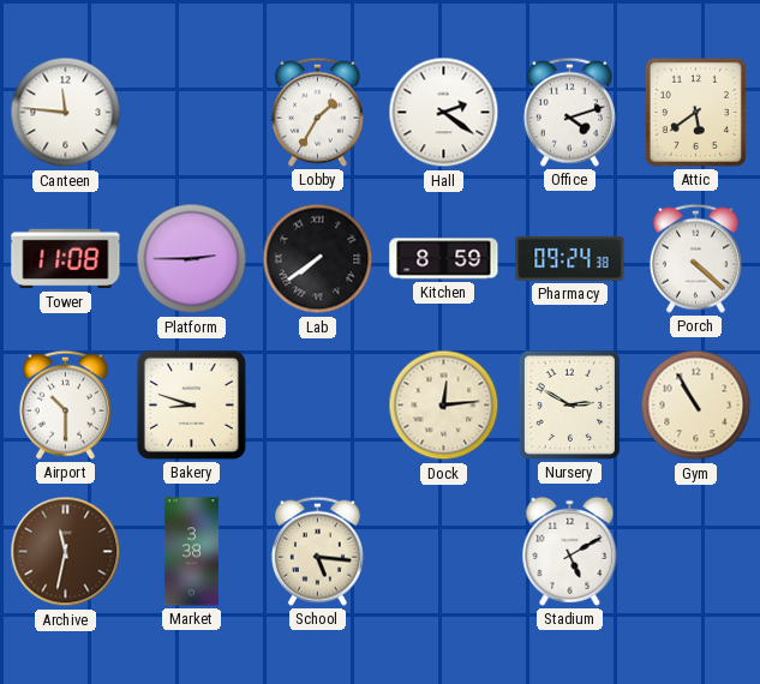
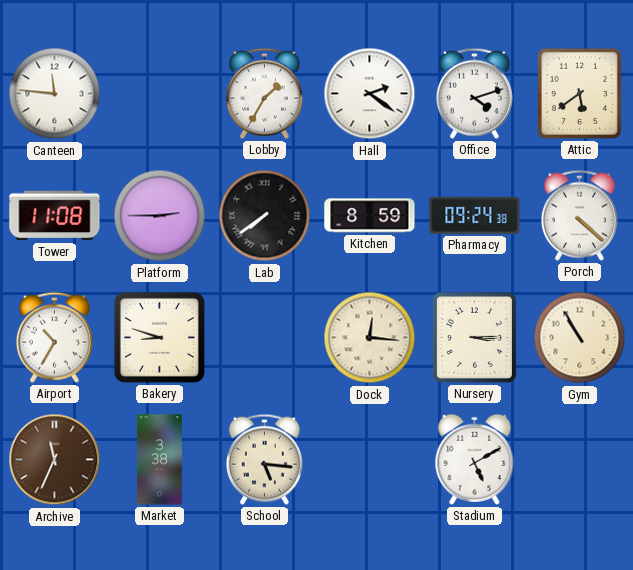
Airport: 10:30 -> 10:35
Dock: 12:14 -> 12:16
Nursery: 2:50 -> 3:15
Archive: 11:32 -> 11:34
